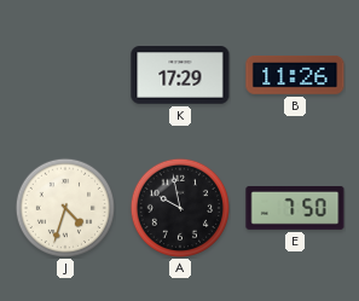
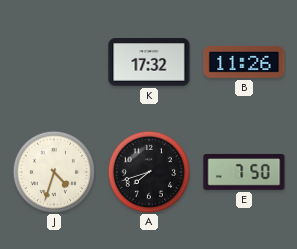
K: 17:29 -> 17:32
A: 9:58 -> 7:42
